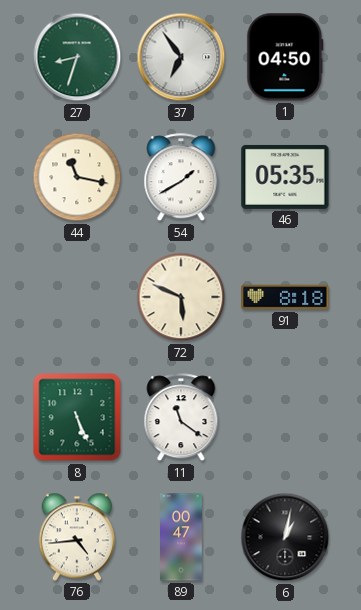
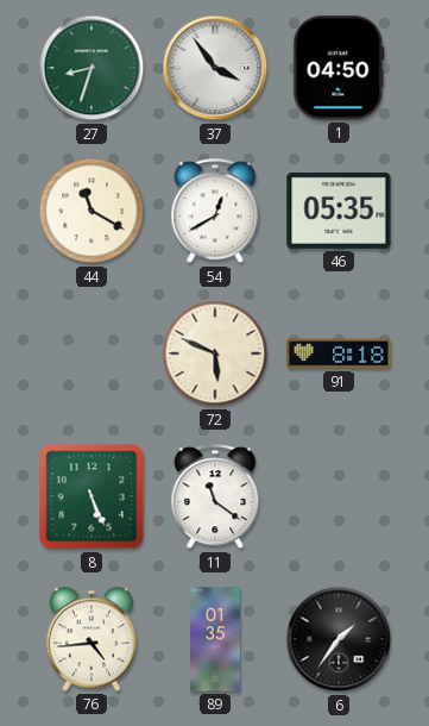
37: 6:54 -> 3:54
44: 11:17 -> 11:20
54: 1:40 -> 12:40
89: 00:47 -> 01:35
6: 1:02 -> 1:36
